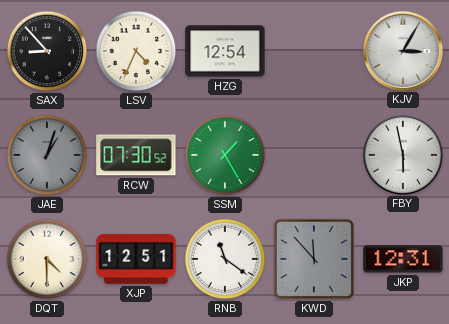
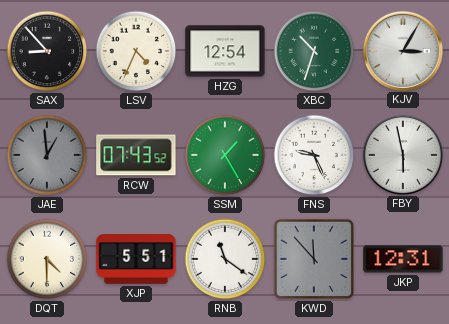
XBC: none -> 10:33
JAE: 1:03 -> 12:59
RCW: 07:30 -> 07:43
FNS: none -> 9:26
XJP: 12:51 -> 5:51
